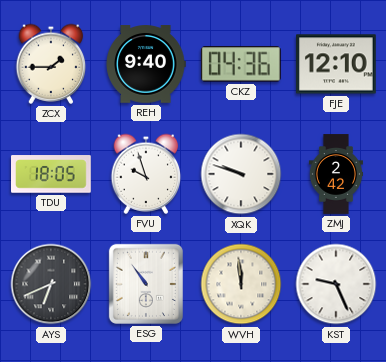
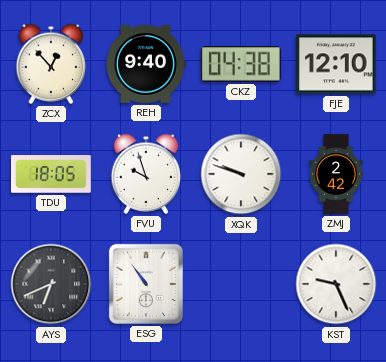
ZCX: 1:45 -> 12:53
CKZ: 04:36 -> 04:38
WVH: 11:59 -> none
